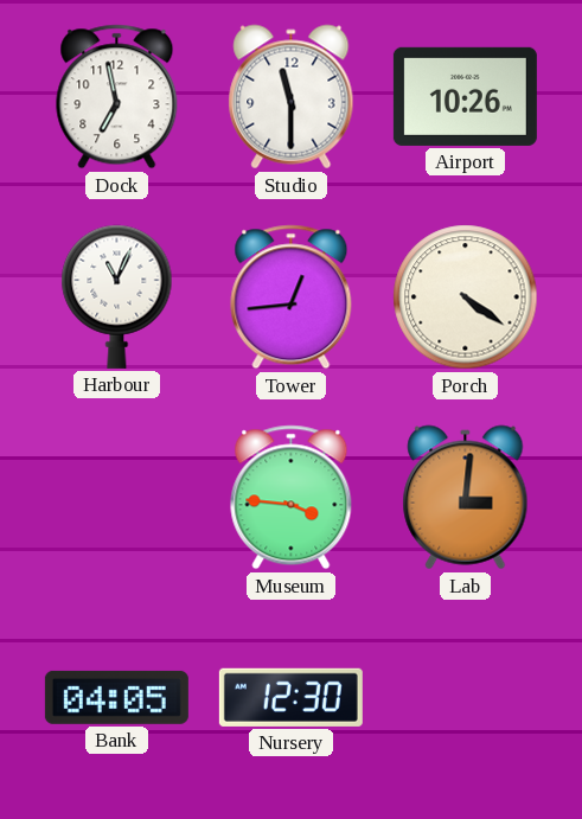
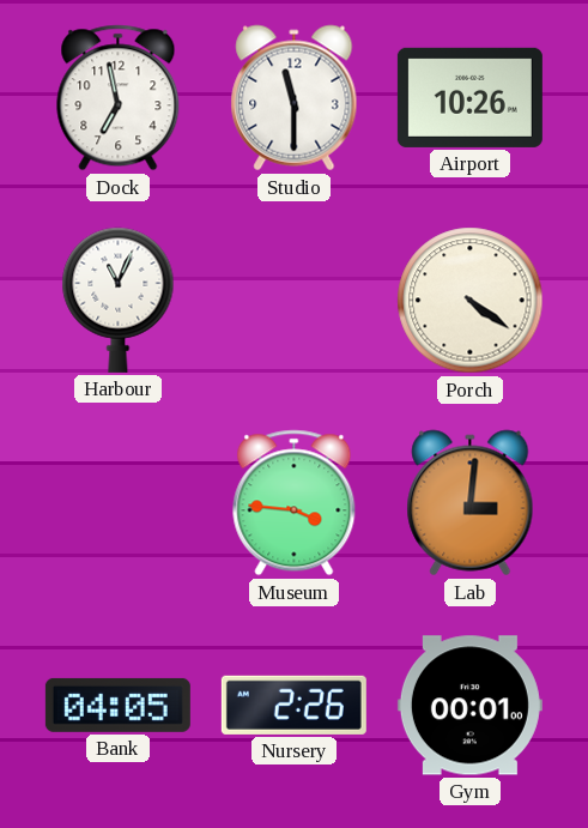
Tower: 12:44 -> none
Nursery: 12:30 -> 2:26
Gym: none -> 00:01
